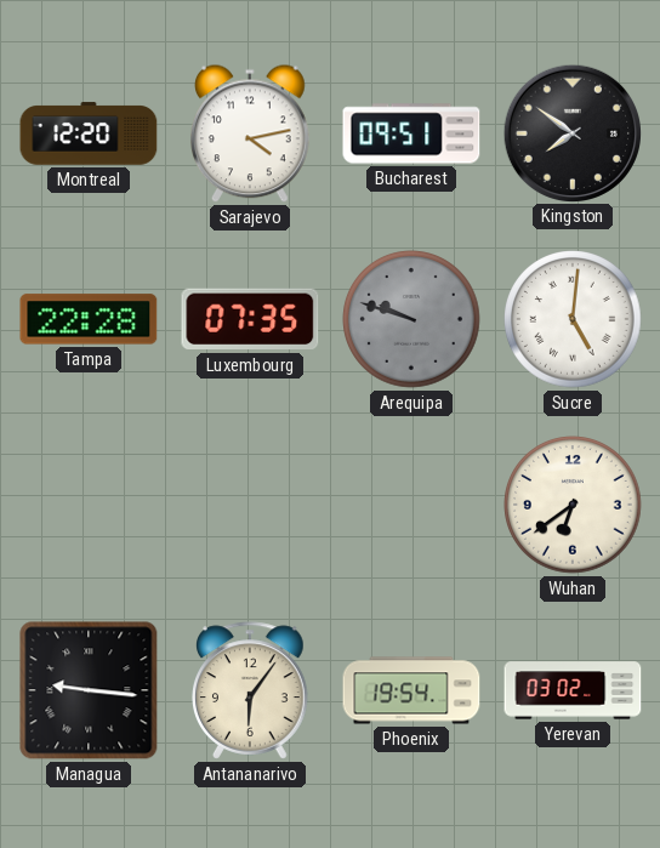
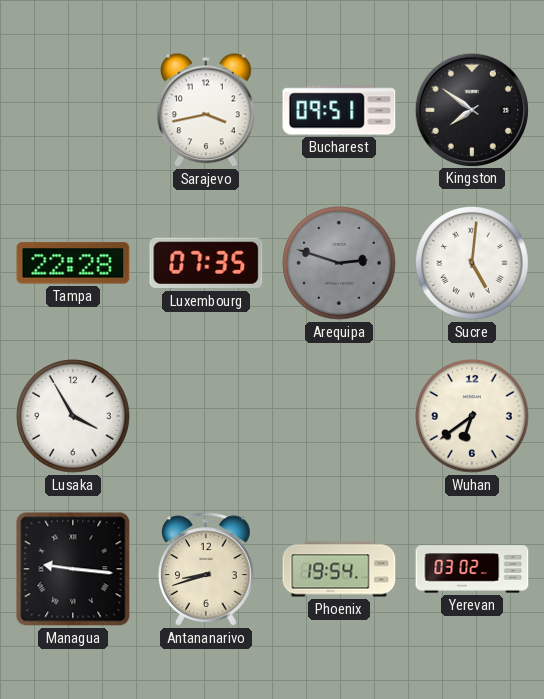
Montreal: 12:20 -> none
Sarajevo: 4:13 -> 3:43
Arequipa: 9:48 -> 2:48
Lusaka: none -> 3:55
Antananarivo: 6:06 -> 8:42
